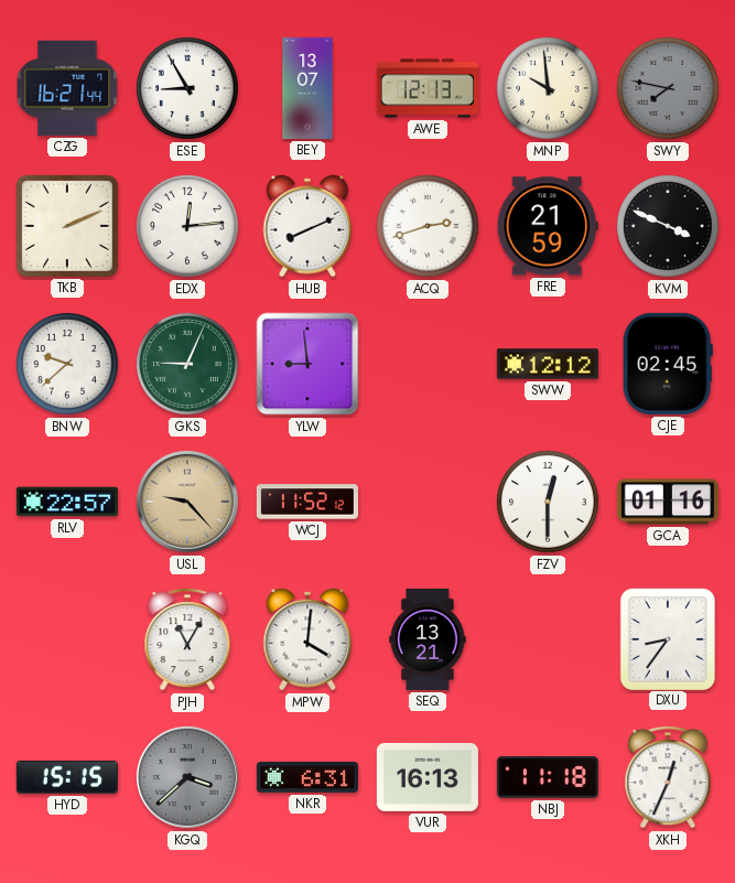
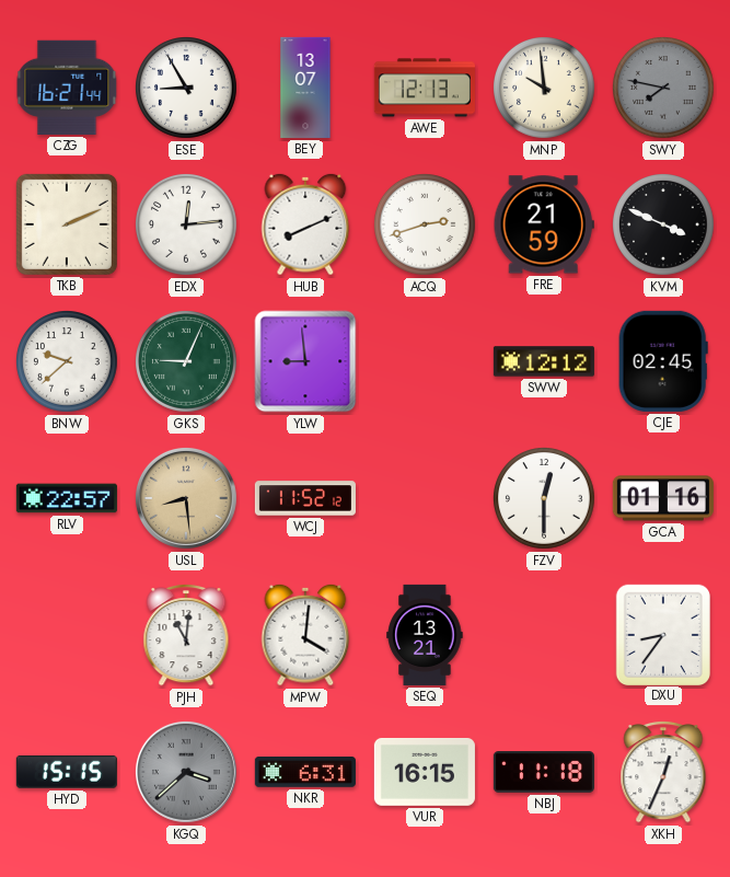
USL: 9:23 -> 8:29
PJH: 11:05 -> 11:01
VUR: 16:13 -> 16:15
